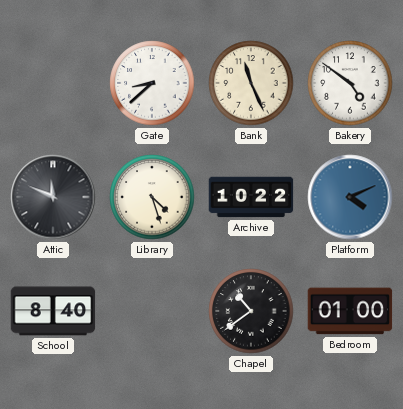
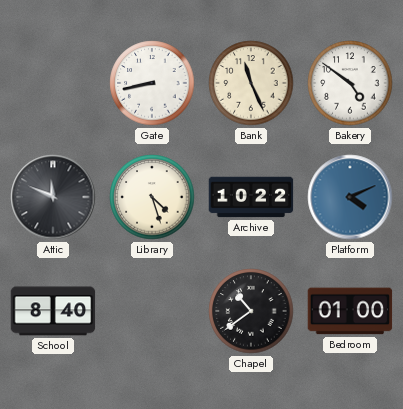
Gate: 8:38 -> 8:43
